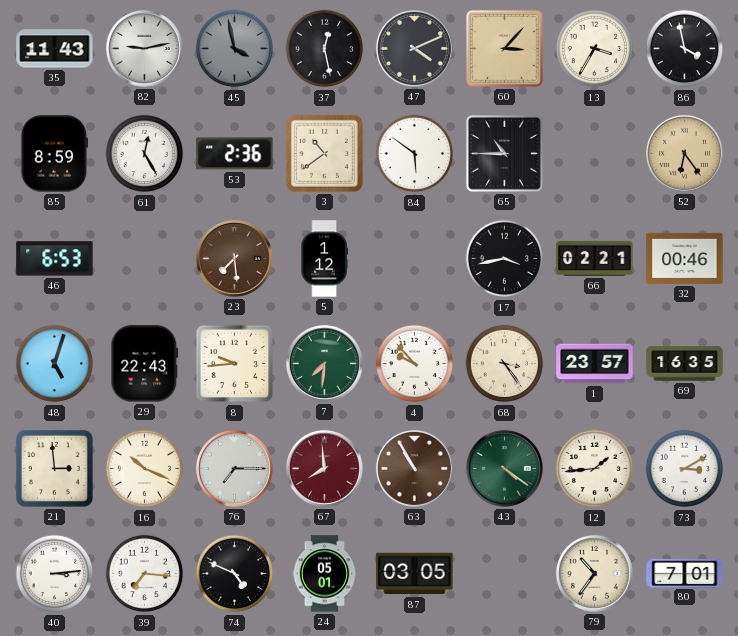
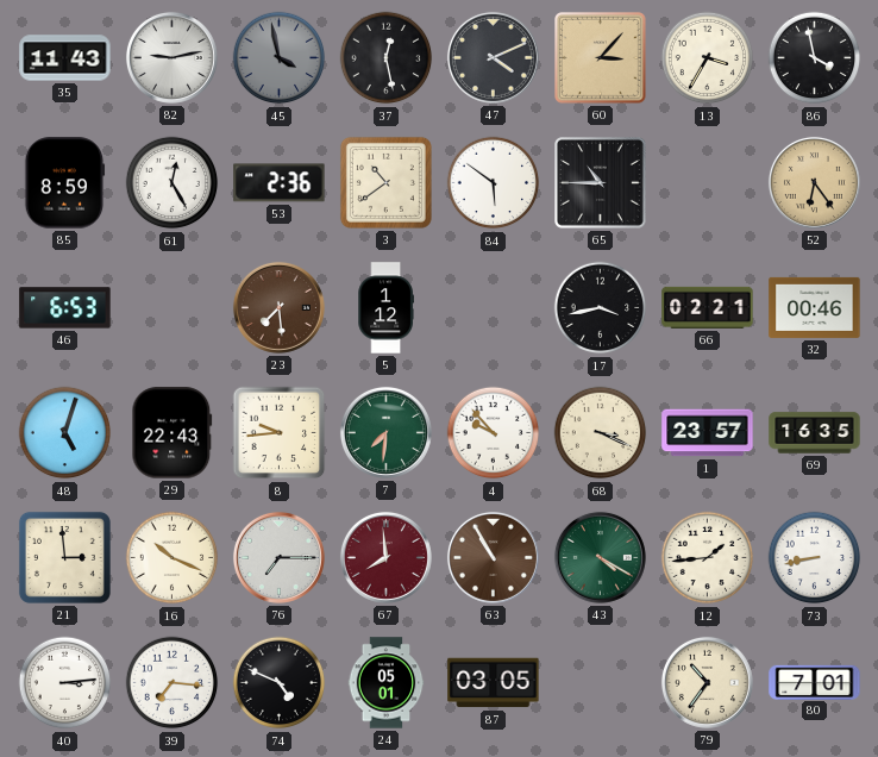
68: 3:24 -> 3:19
43: 4:21 -> 4:20
73: 3:10 -> 8:43
